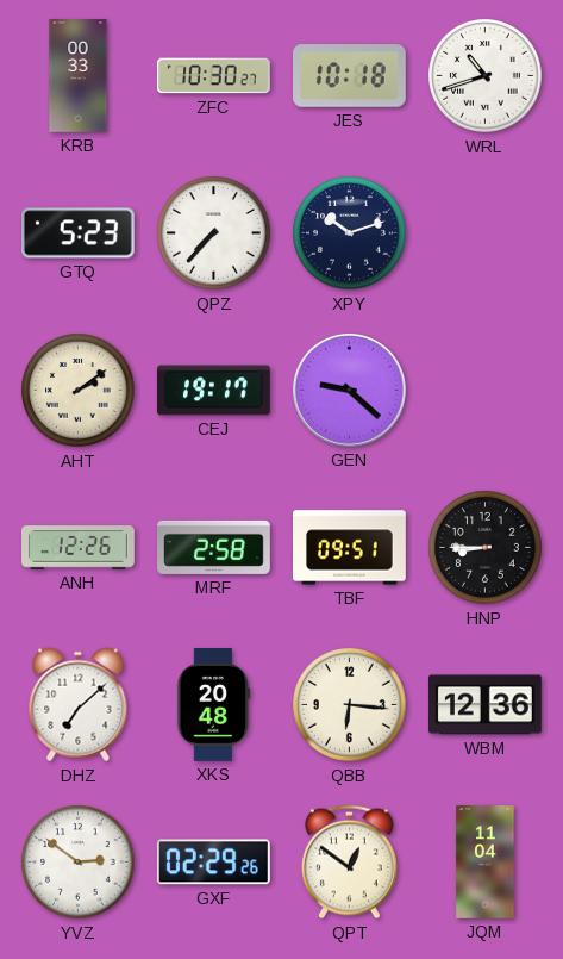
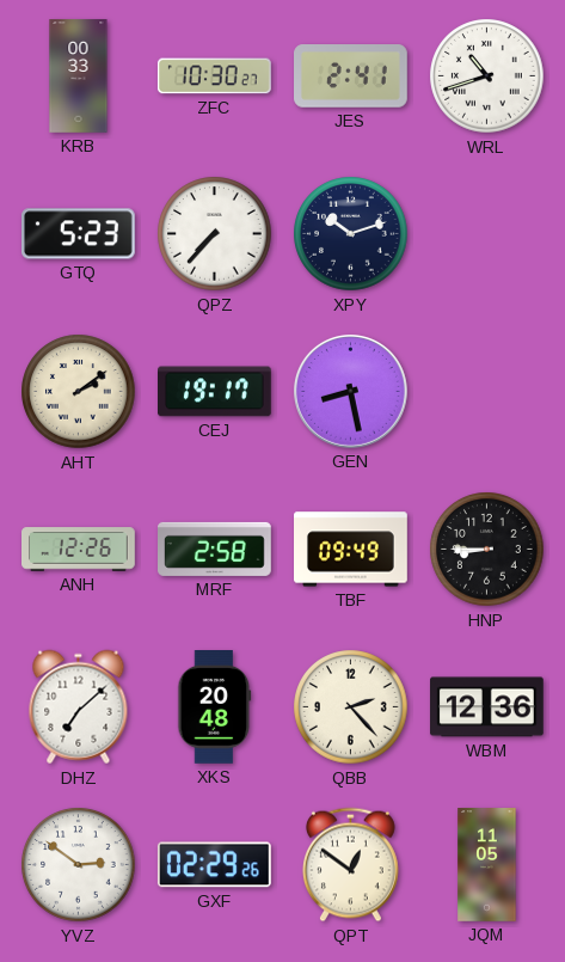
JES: 10:18 -> 2:41
GEN: 9:22 -> 8:28
TBF: 09:51 -> 09:49
QBB: 6:16 -> 2:23
JQM: 11:04 -> 11:05
